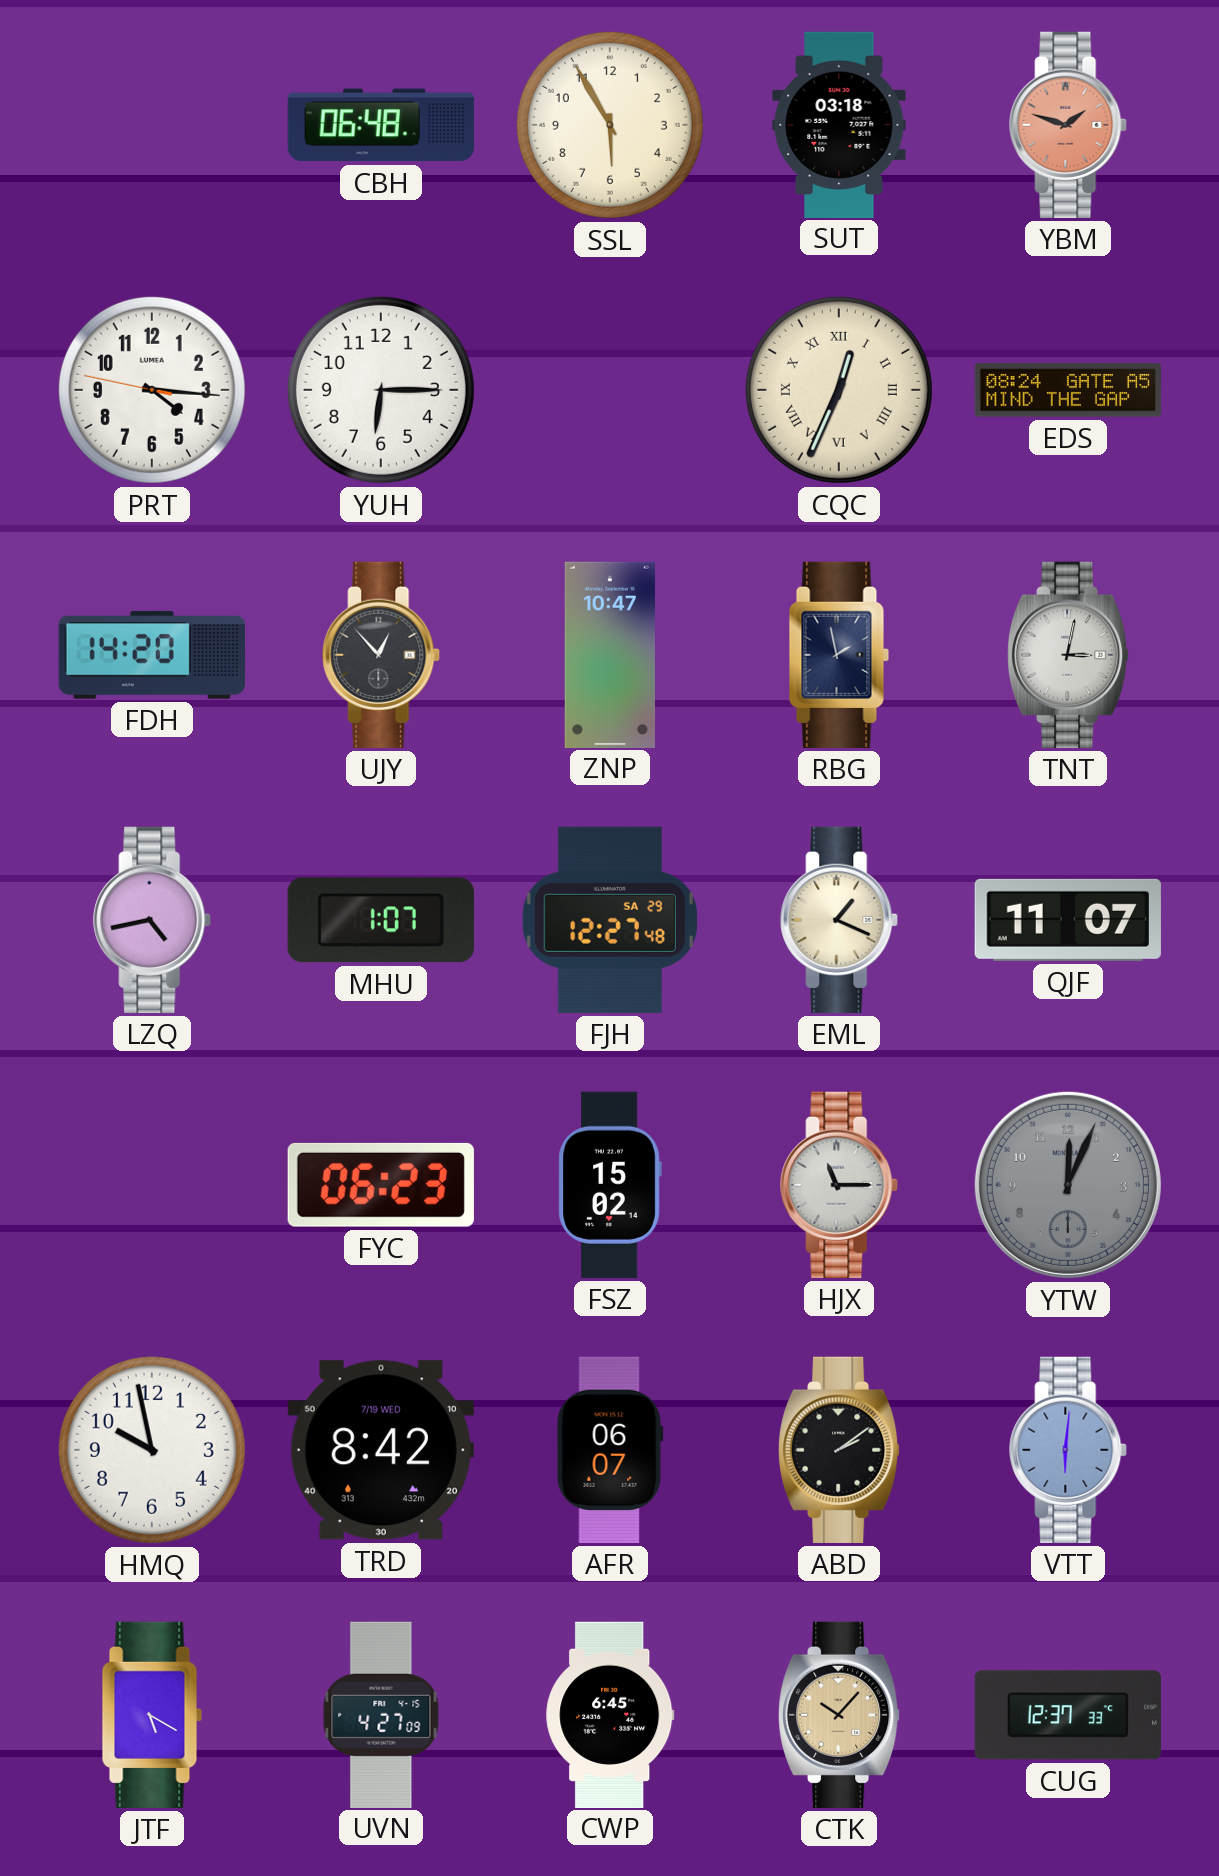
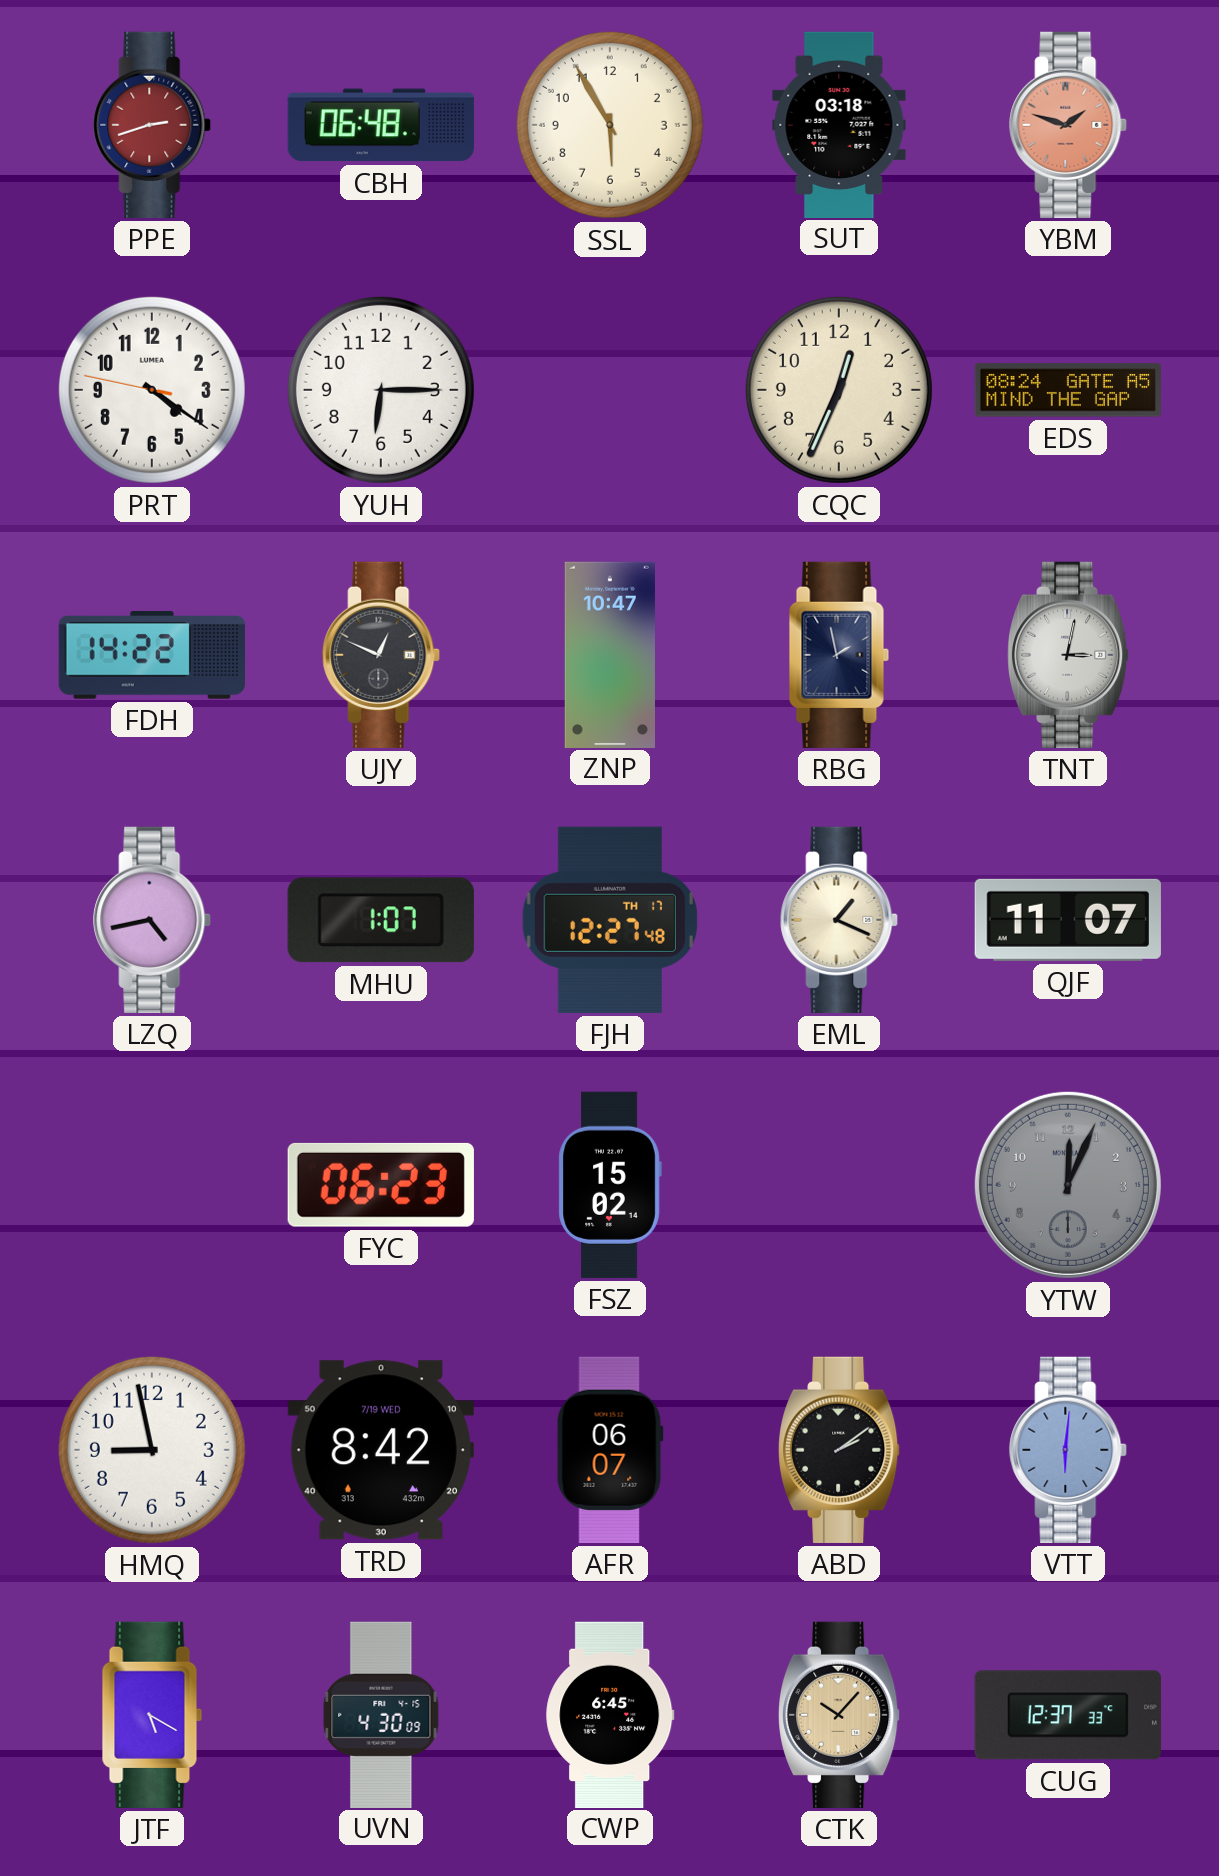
PPE: none -> 2:42
PRT: 4:15 -> 4:20
CQC numerals: Roman -> Arabic
FDH: 14:20 -> 14:22
UJY: 12:53 -> 12:49
FJH date: SA 29 -> TH 17
HJX: 11:15 -> none
HMQ: 9:58 -> 8:58
UVN: 4:27 -> 4:30
